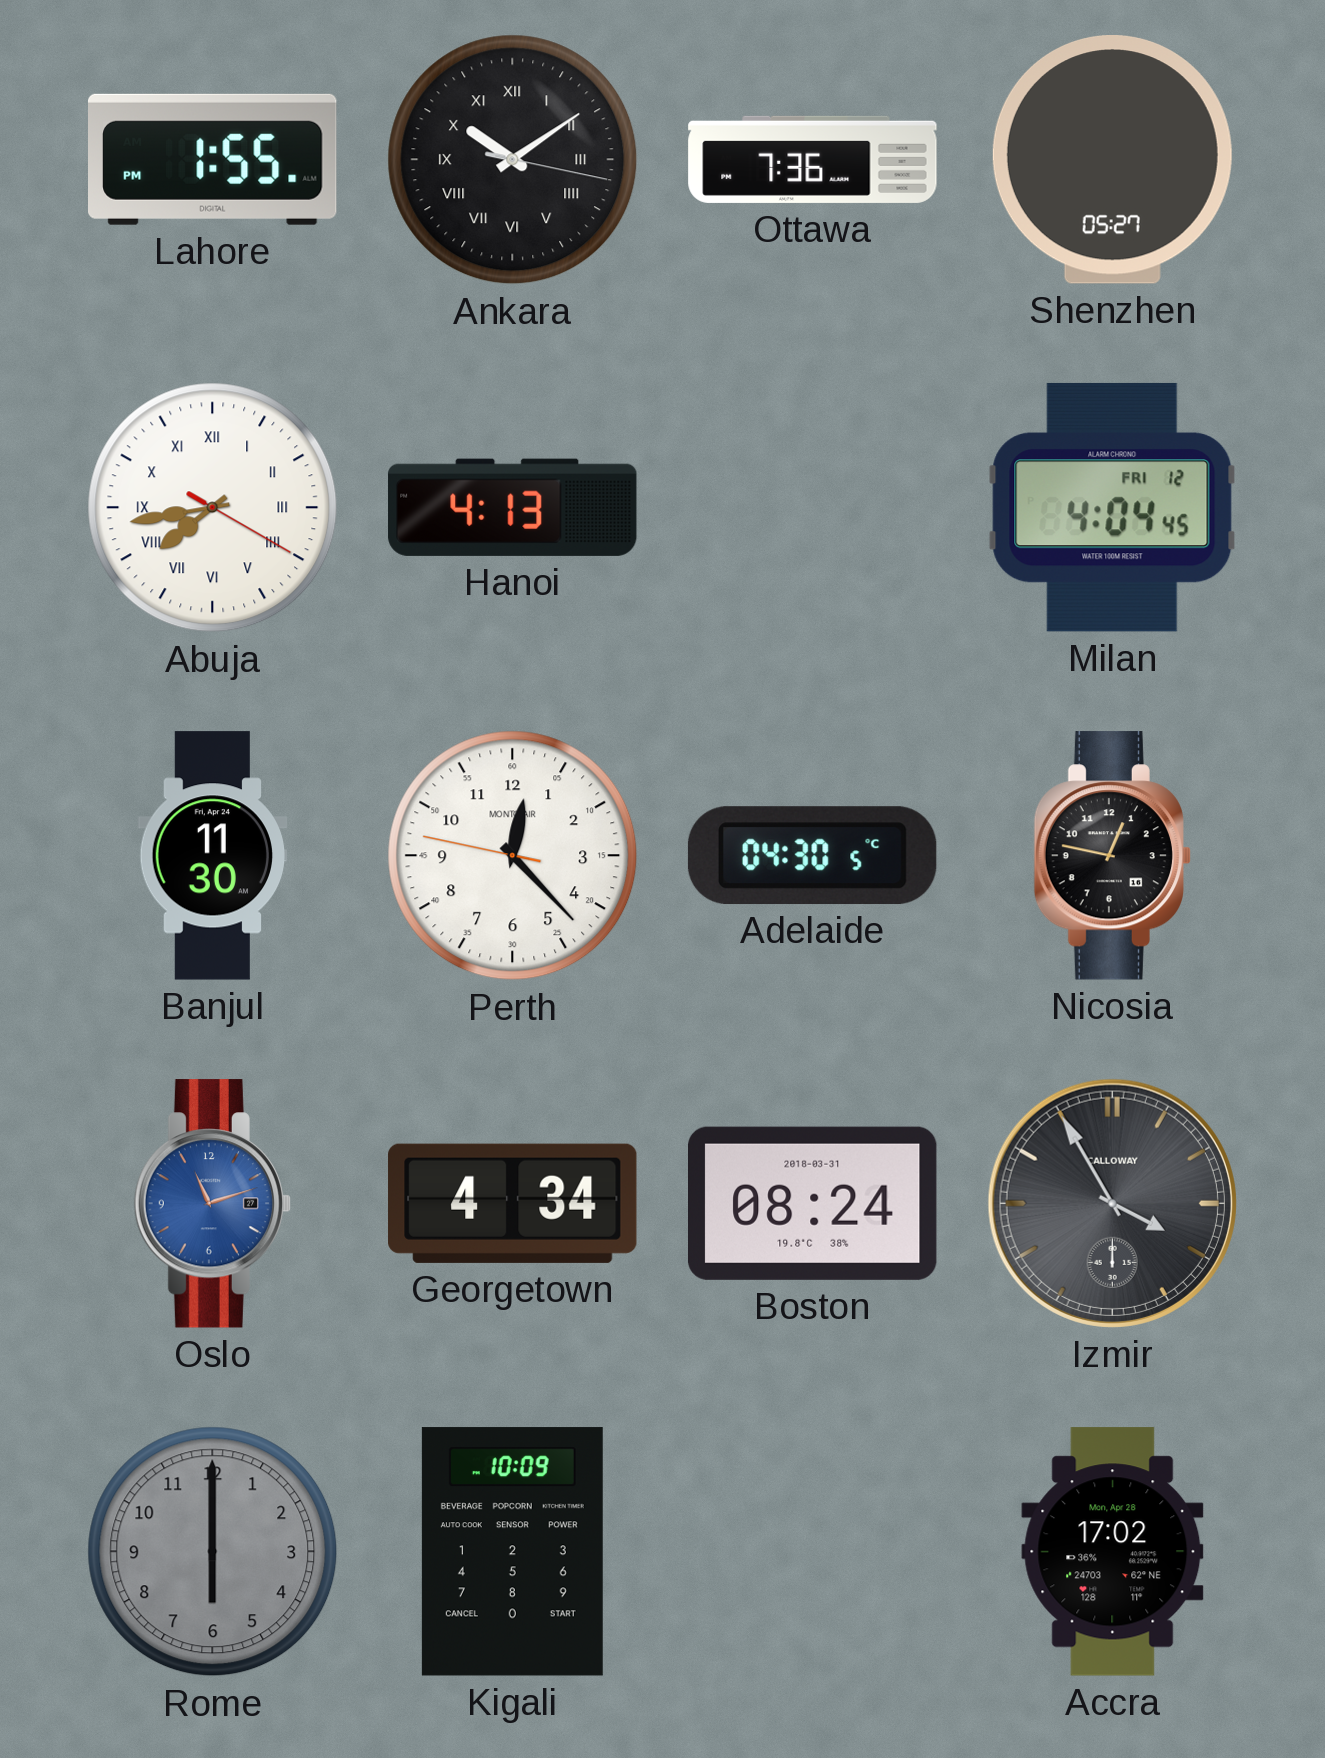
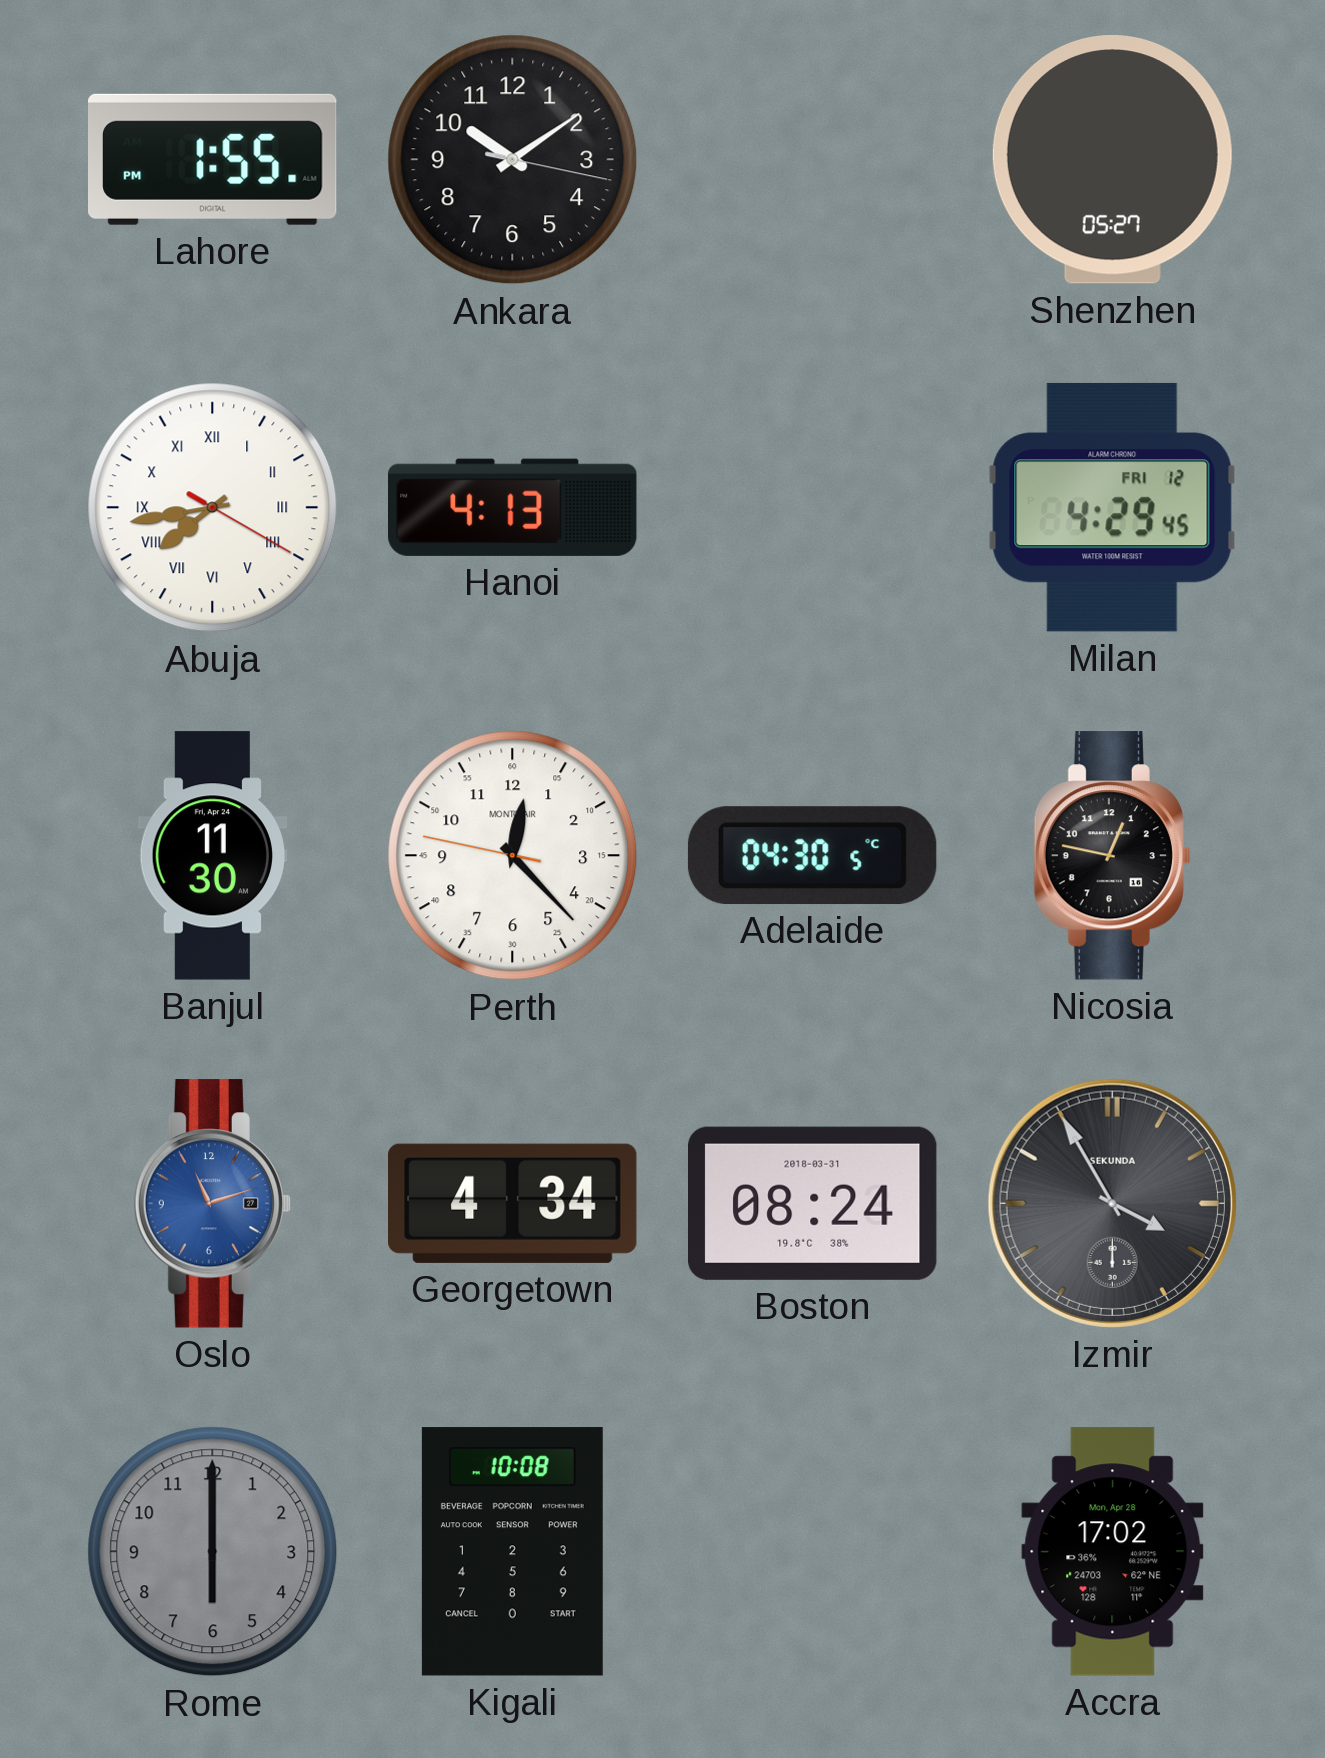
Ankara numerals: Roman -> Arabic
Ottawa: 7:36 -> none
Milan: 4:04 -> 4:29
Izmir brand: CALLOWAY -> SEKUNDA
Kigali: 10:09 -> 10:08
